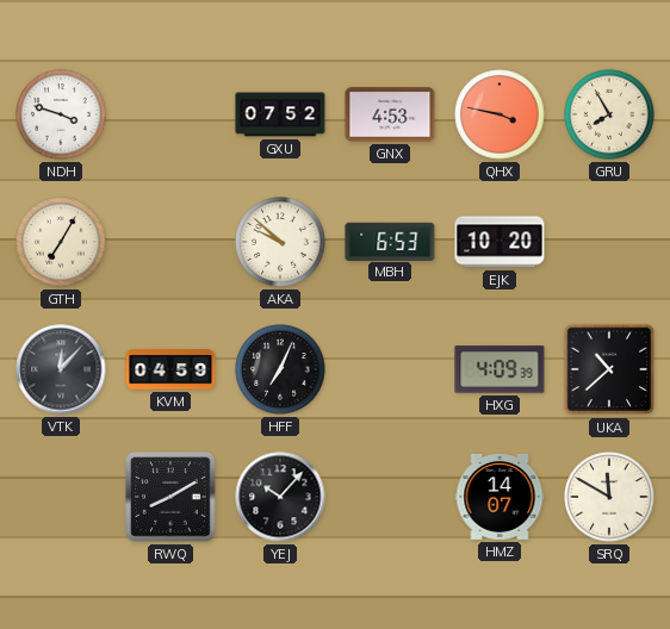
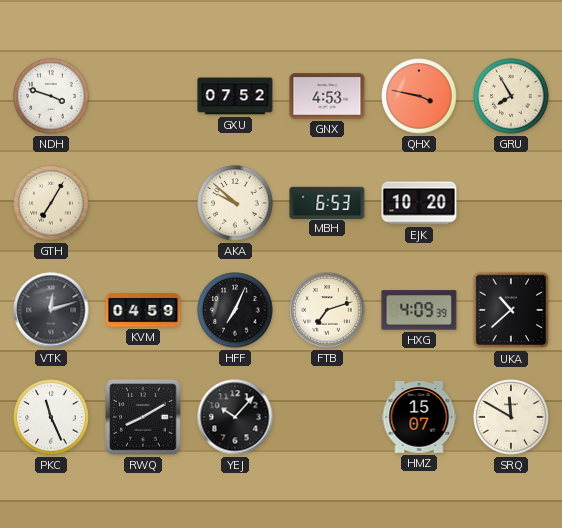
VTK: 12:07 -> 12:12
FTB: none -> 7:12
PKC: none -> 11:26
HMZ: 14:07 -> 15:07
